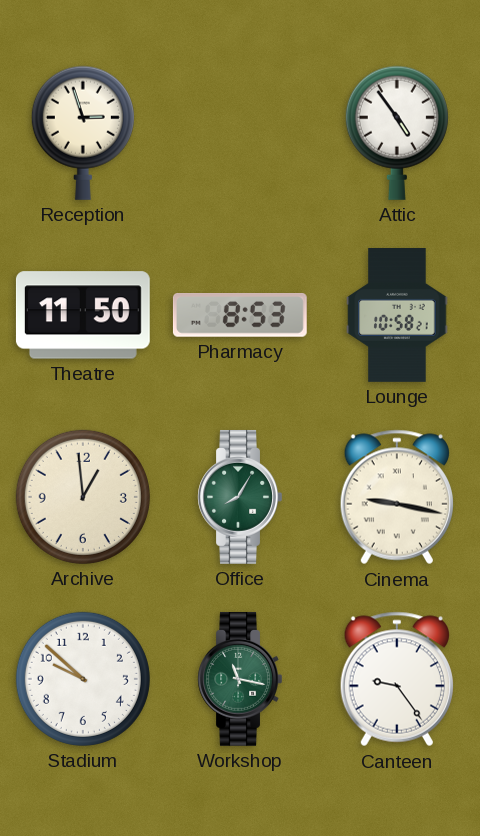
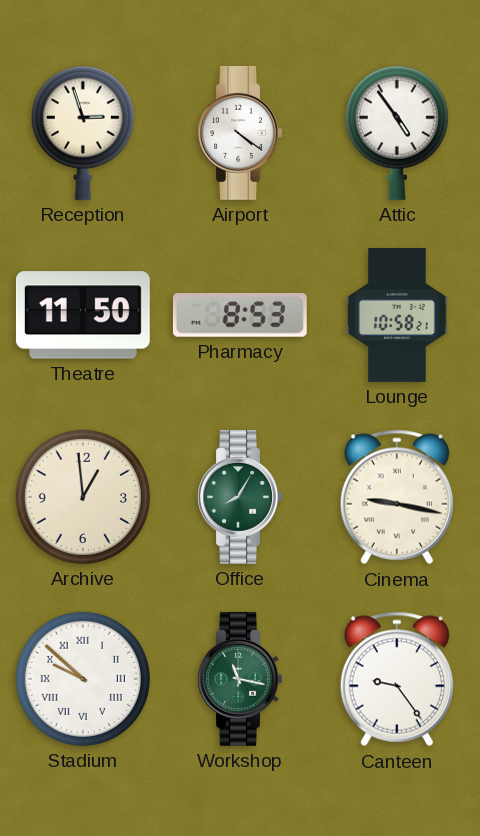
Airport: none -> 4:21
Stadium numerals: Arabic -> Roman
